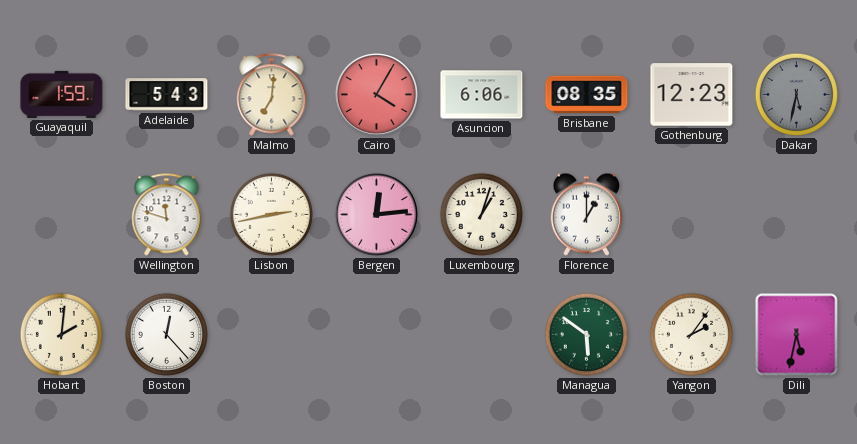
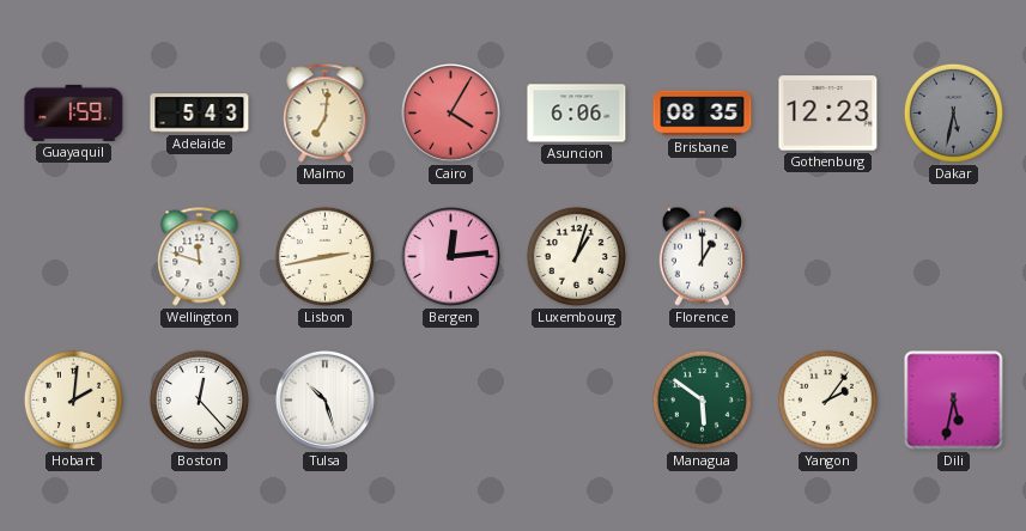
Tulsa: none -> 10:27
